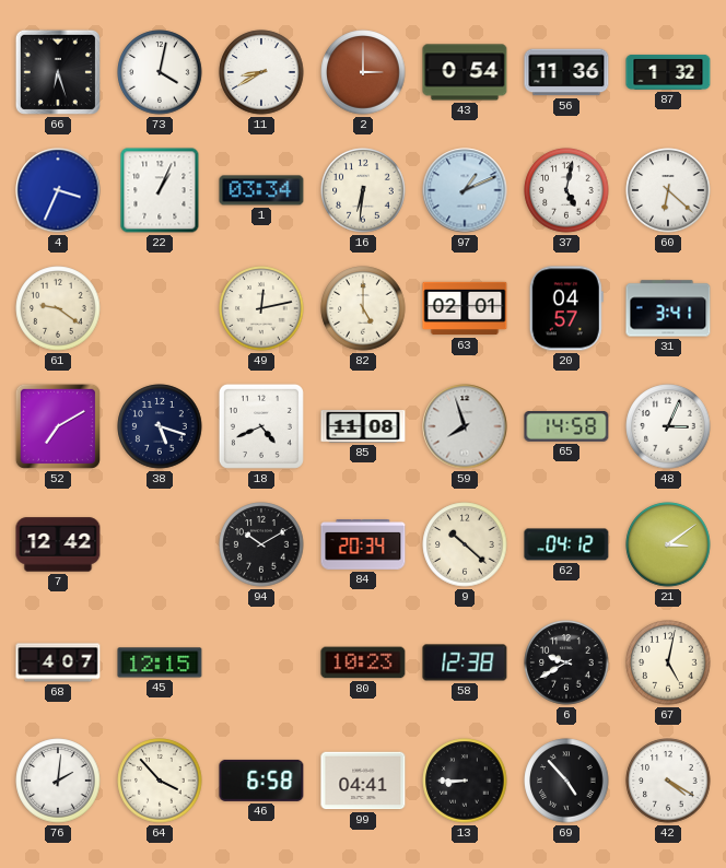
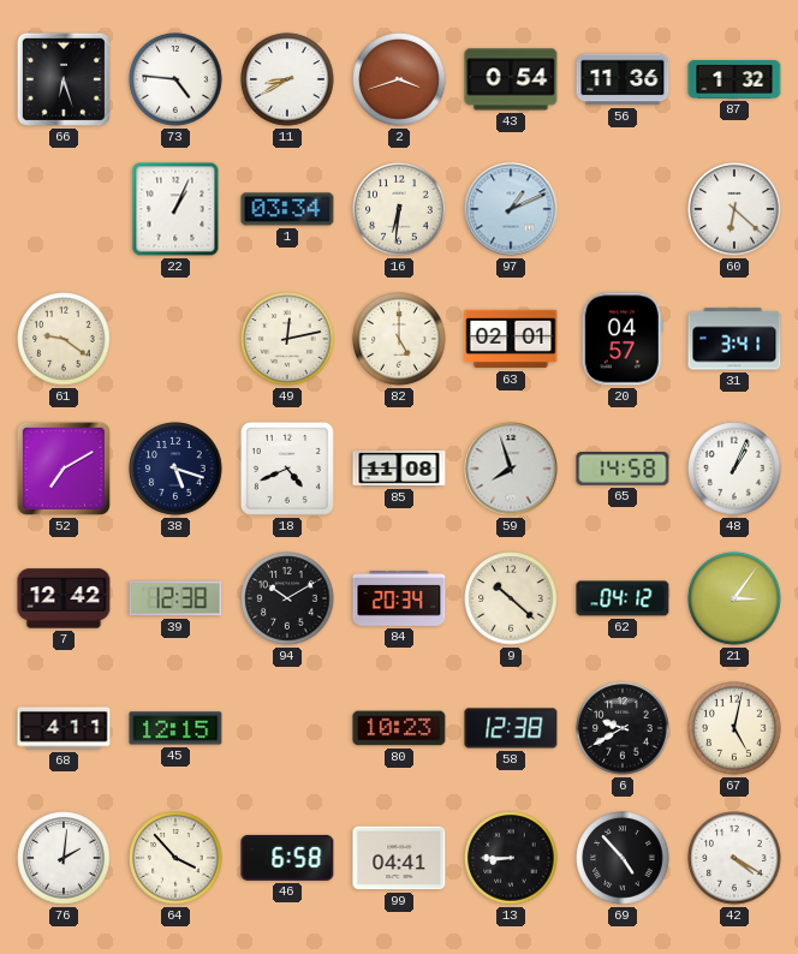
73: 4:02 -> 4:46
2: 3:00 -> 3:42
4: 3:34 -> none
37: 5:02 -> none
48: 3:04 -> 1:04
39: none -> 12:38
21: 3:09 -> 3:06
68: 4:07 -> 4:11
